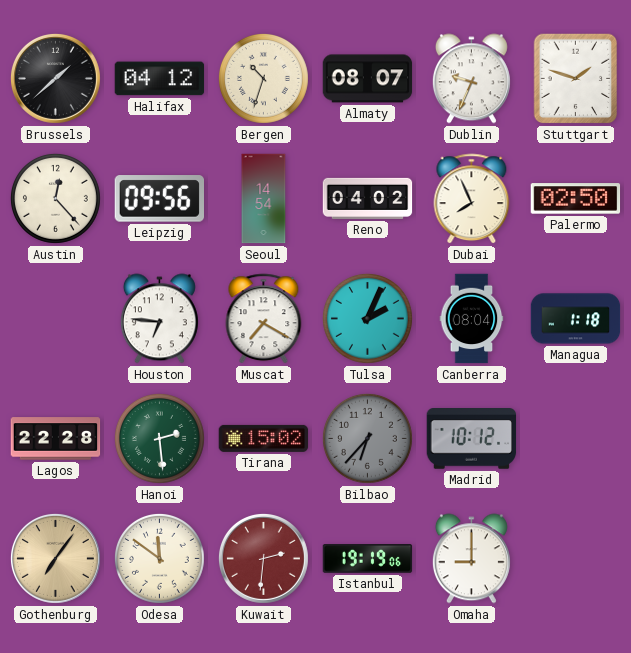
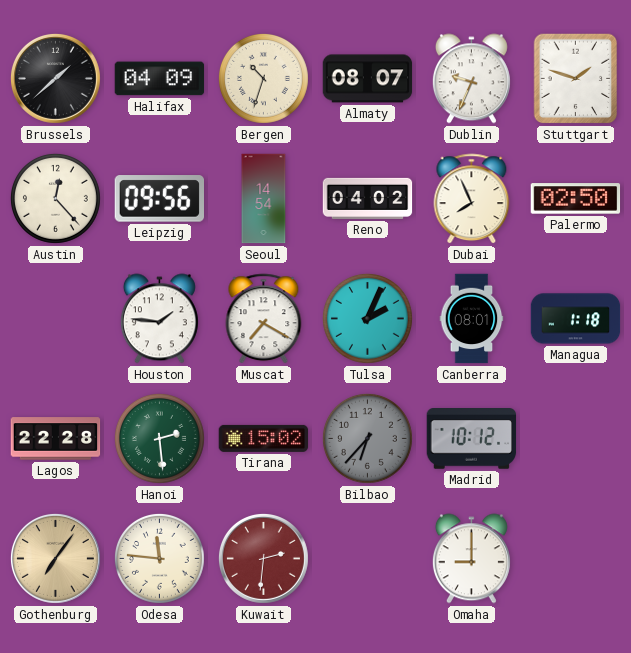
Halifax: 04:12 -> 04:09
Houston: 6:46 -> 1:46
Canberra: 08:04 -> 08:01
Odesa: 11:51 -> 11:46
Istanbul: 19:19 -> none
